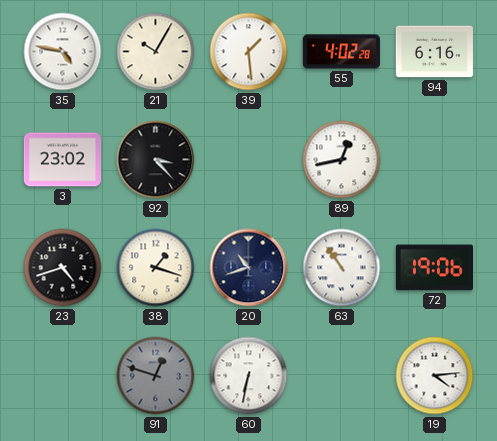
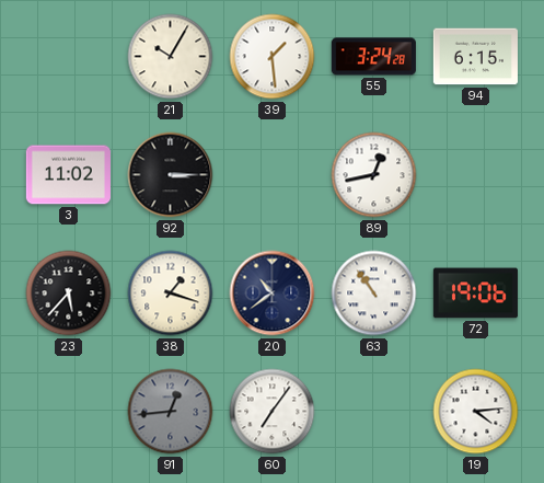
35: 4:47 -> none
55: 4:02 -> 3:24
94: 6:16 -> 6:15
3: 23:02 -> 11:02
92: 3:23 -> 3:15
23: 4:42 -> 5:37
20: 10:42 -> 10:39
91: 12:48 -> 12:44
60: 6:32 -> 7:06
